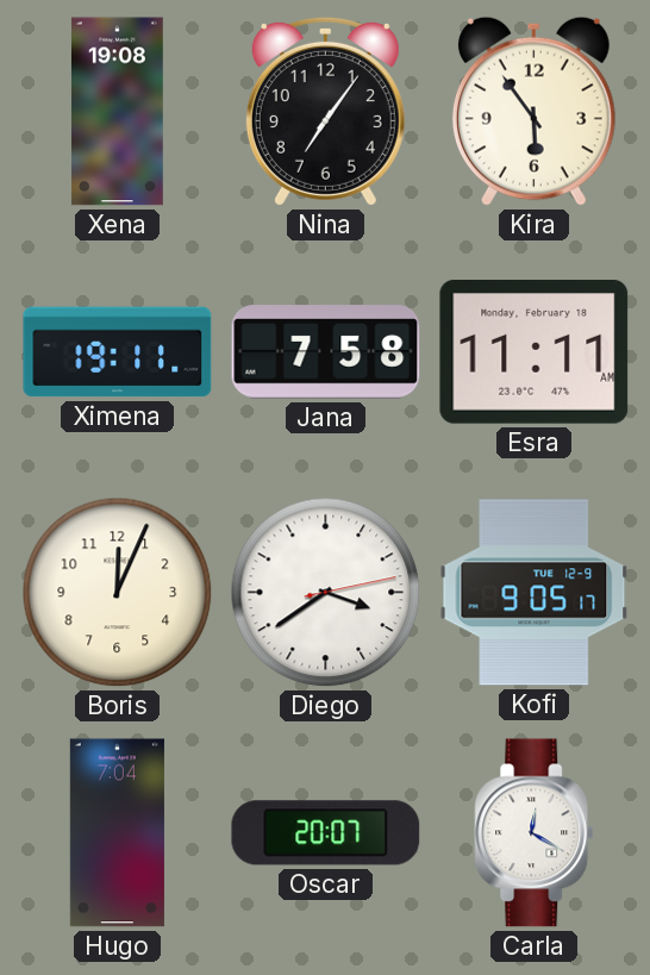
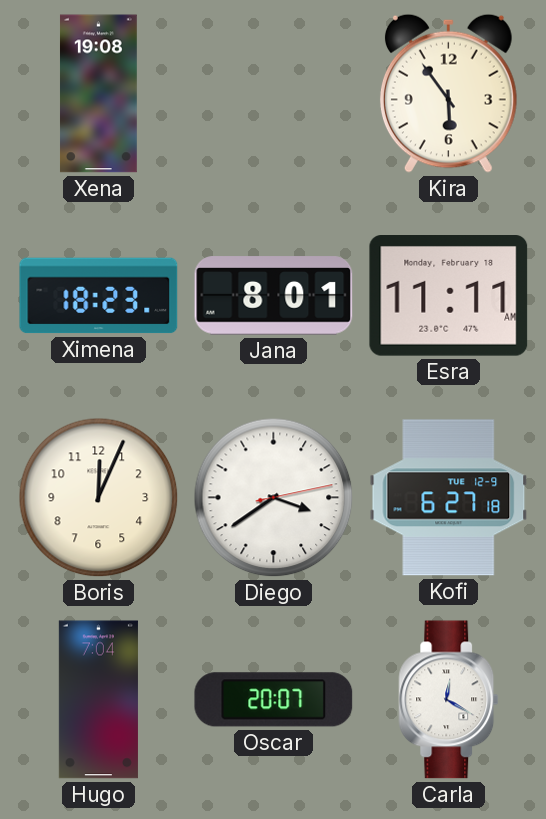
Nina: 7:06 -> none
Ximena: 19:11 -> 18:23
Jana: 7:58 -> 8:01
Kofi: 9:05 -> 6:27
